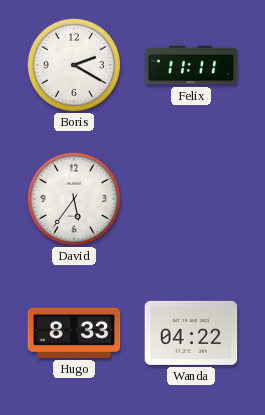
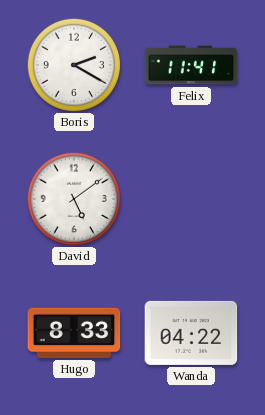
Felix: 11:11 -> 11:41
David: 5:36 -> 5:09
